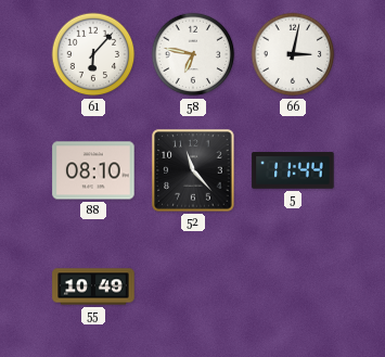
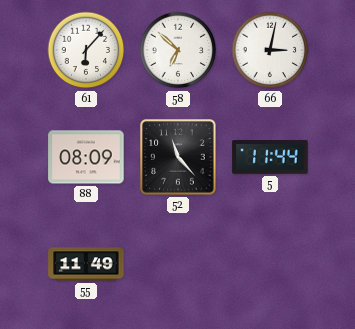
58: 6:47 -> 6:52
88: 08:10 -> 08:09
55: 10:49 -> 11:49
